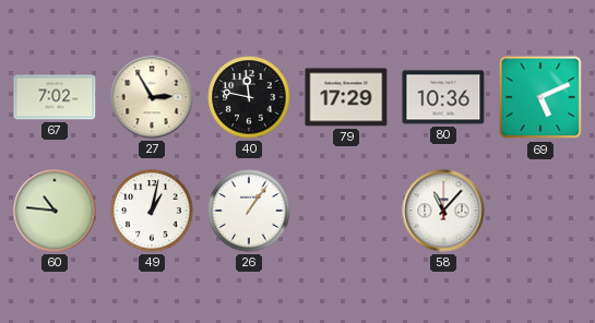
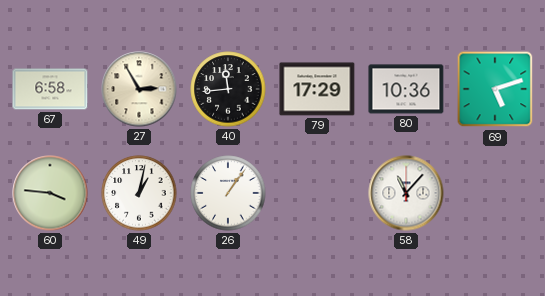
67: 7:02 -> 6:58
40: 11:47 -> 11:44
69: 5:11 -> 5:12
60: 10:46 -> 3:46
